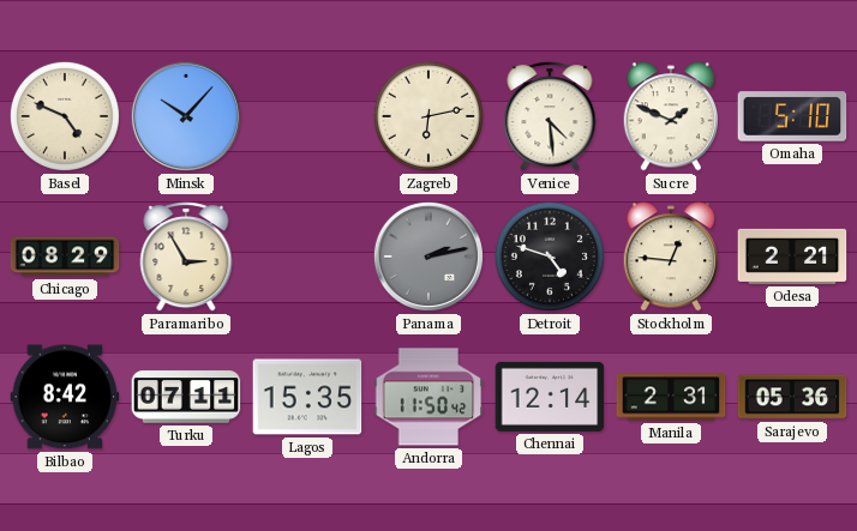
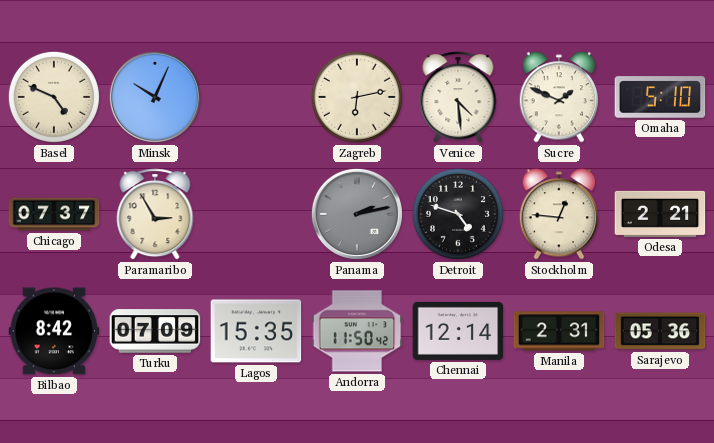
Minsk: 10:07 -> 10:04
Chicago: 08:29 -> 07:37
Turku: 07:11 -> 07:09
